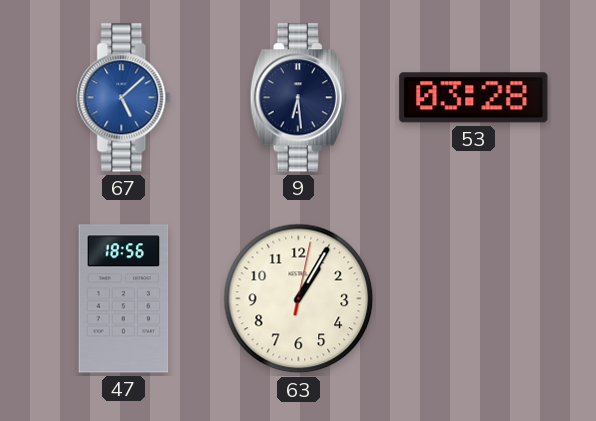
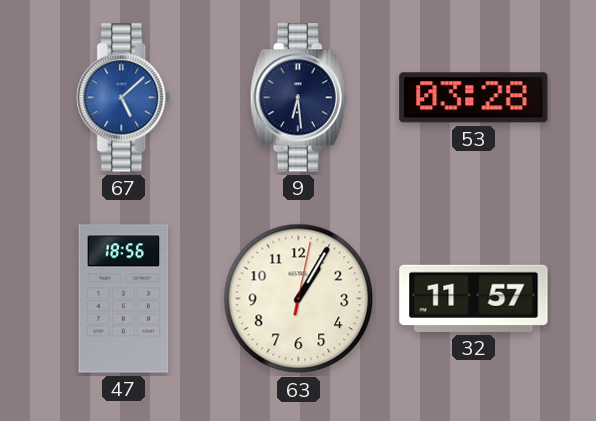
32: none -> 11:57
